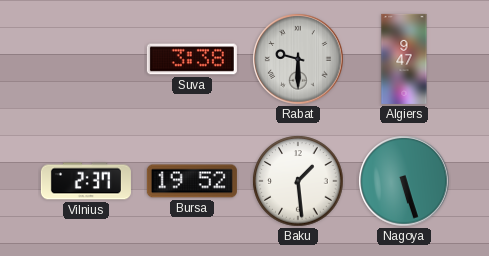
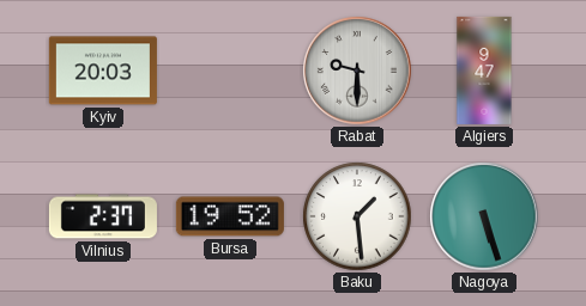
Kyiv: none -> 20:03
Suva: 3:38 -> none
